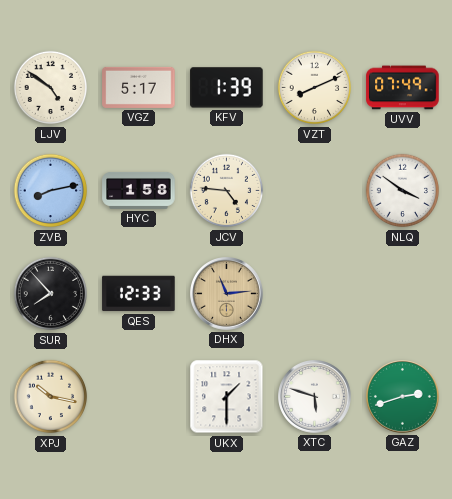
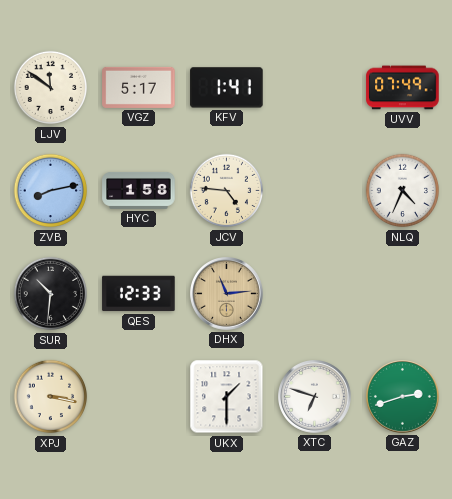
LJV: 4:51 -> 11:51
KFV: 1:39 -> 1:41
VZT: 8:11 -> none
NLQ: 3:51 -> 4:34
SUR: 7:53 -> 10:31
XPJ: 10:17 -> 3:17
XTC: 5:48 -> 6:48
